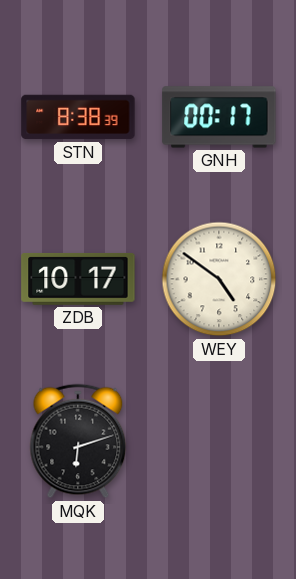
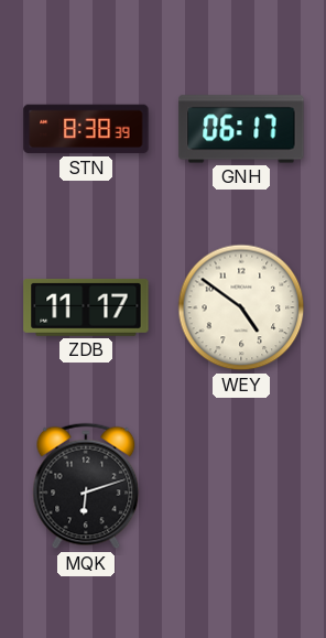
GNH: 00:17 -> 06:17
ZDB: 10:17 -> 11:17
